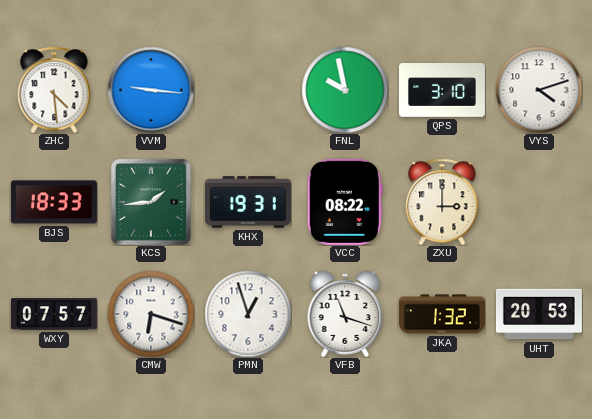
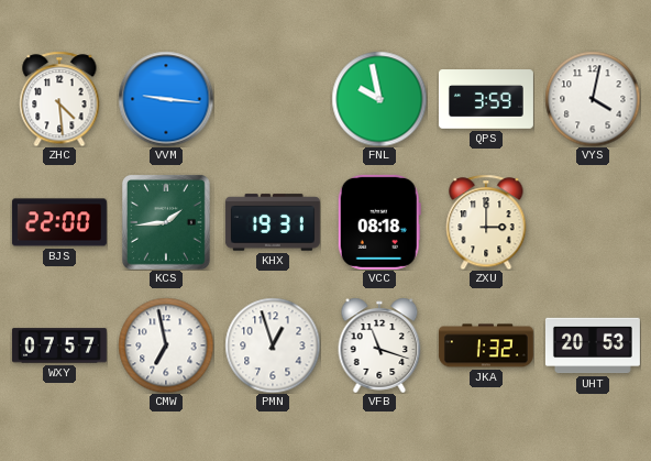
QPS: 3:10 -> 3:59
VYS: 4:12 -> 4:02
BJS: 18:33 -> 22:00
VCC: 08:22 -> 08:18
CMW: 6:18 -> 6:58
